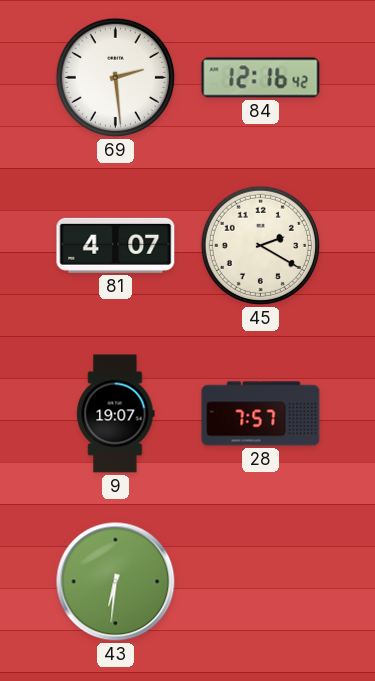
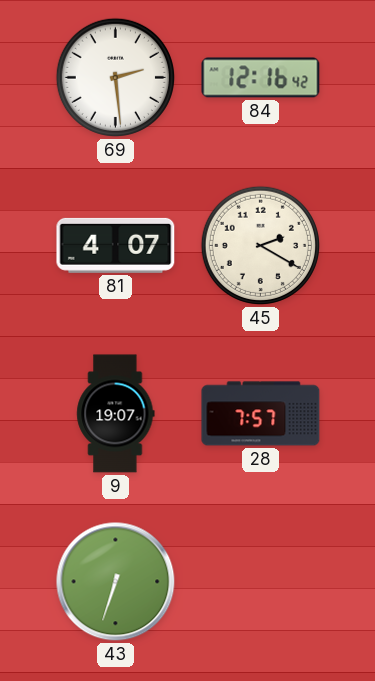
43: 6:31 -> 6:33
